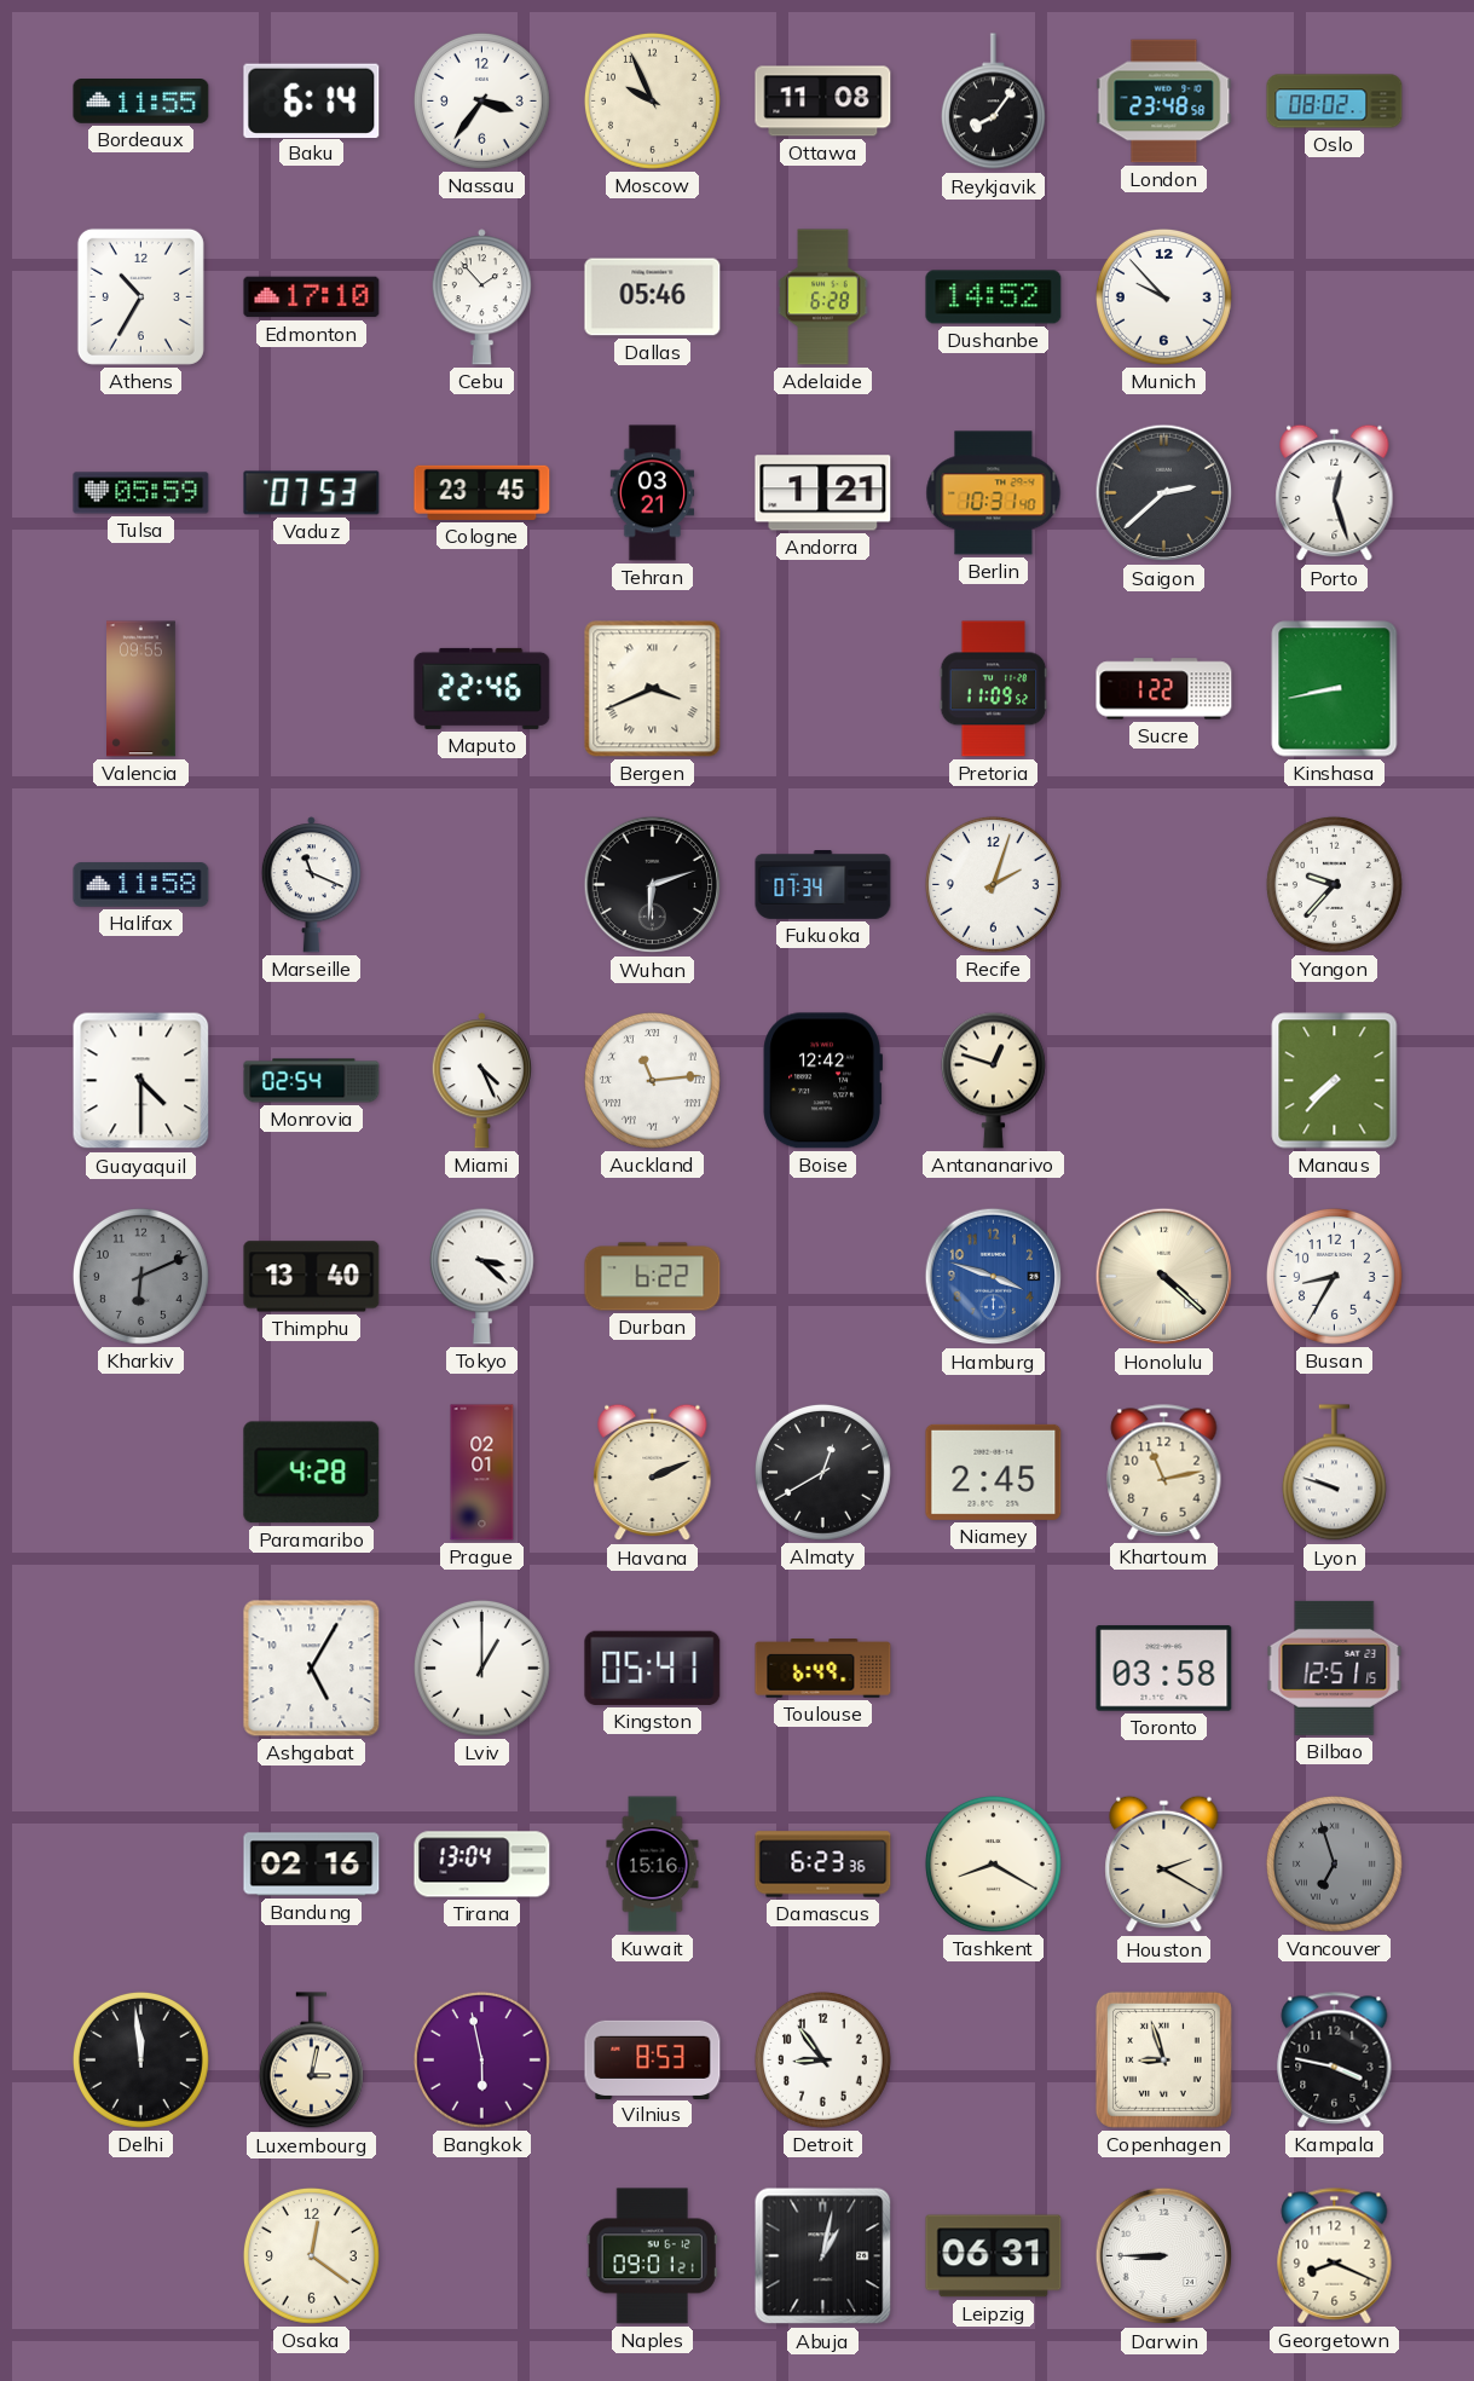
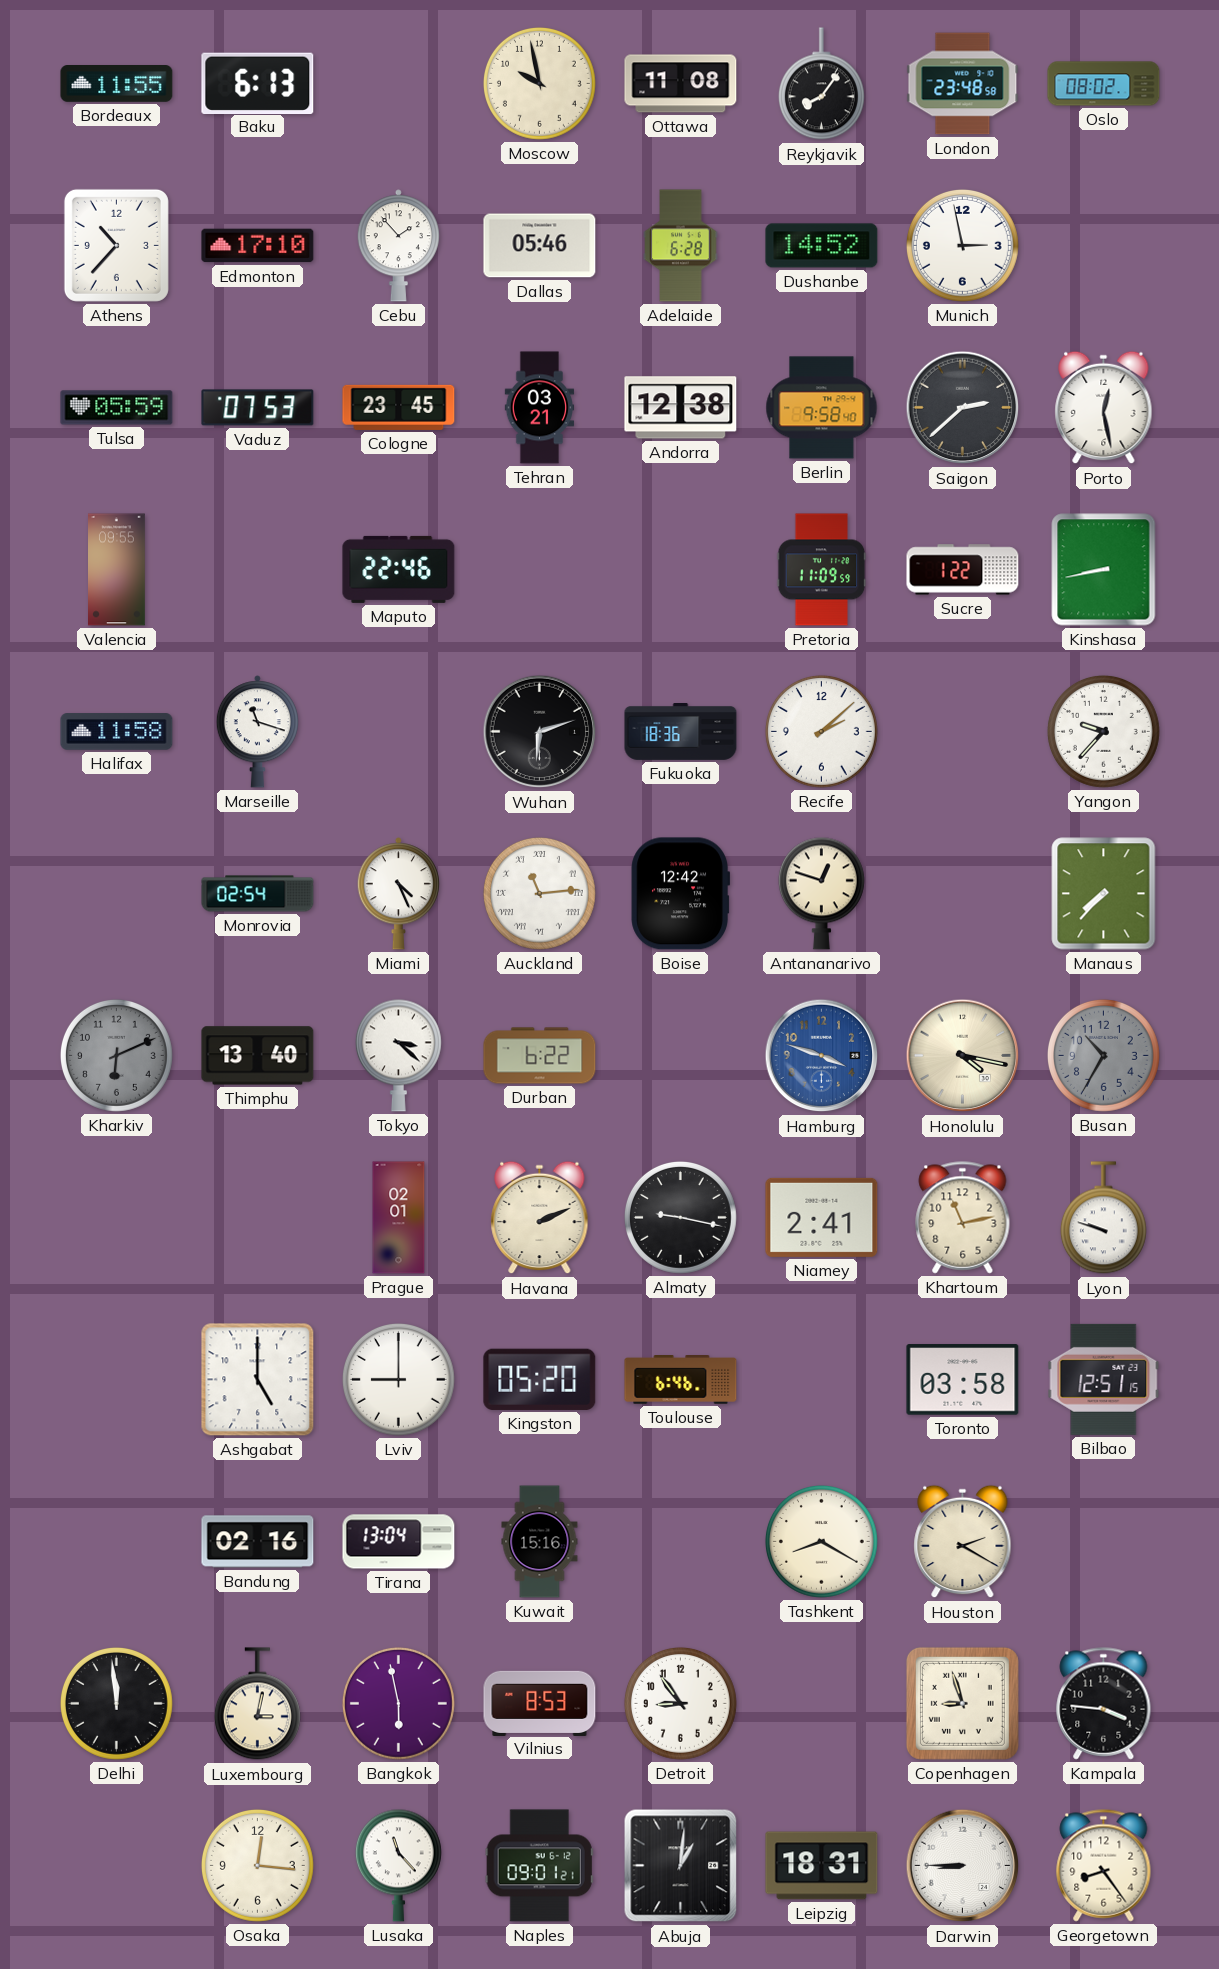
Baku: 6:14 -> 6:13
Nassau: 3:36 -> none
Moscow: 9:56 -> 9:58
Athens: 10:35 -> 10:37
Munich: 9:53 -> 2:58
Andorra: 1:21 -> 12:38
Berlin: 10:31 -> 9:58
Porto: 12:27 -> 12:28
Bergen: 3:41 -> none
Pretoria: 11:09:52 -> 11:09:59
Marseille: 11:19 -> 11:18
Fukuoka: 07:34 -> 18:36
Recife: 2:03 -> 2:08
Guayaquil: 4:30 -> none
Honolulu: 4:22 -> 4:17
Busan: 8:35 -> 10:35
Busan dial: white -> grey
Paramaribo: 4:28 -> none
Almaty: 12:40 -> 9:17
Niamey: 2:45 -> 2:41
Ashgabat: 5:05 -> 5:00
Lviv: 1:00 -> 9:00
Kingston: 05:41 -> 05:20
Toulouse: 6:49 -> 6:46
Damascus: 6:23 -> none
Vancouver: 6:57 -> none
Kampala: 3:47 -> 3:46
Osaka: 12:21 -> 12:16
Lusaka: none -> 11:23
Abuja: 1:02 -> 1:01
Leipzig: 06:31 -> 18:31
Georgetown: 8:19 -> 8:24
